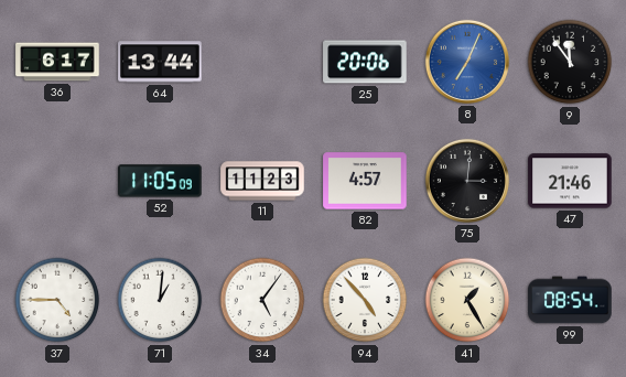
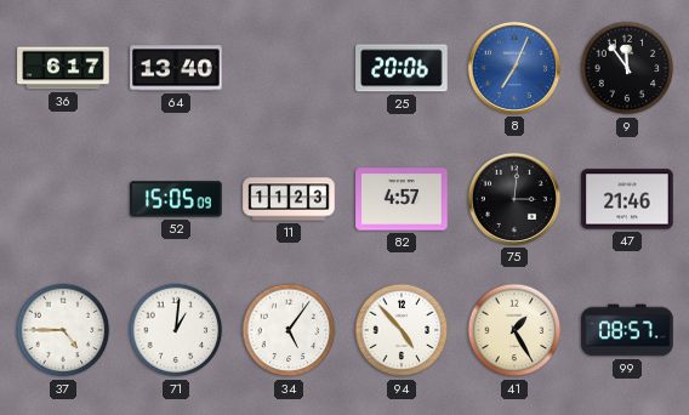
64: 13:44 -> 13:40
52: 11:05 -> 15:05
99: 08:54 -> 08:57
